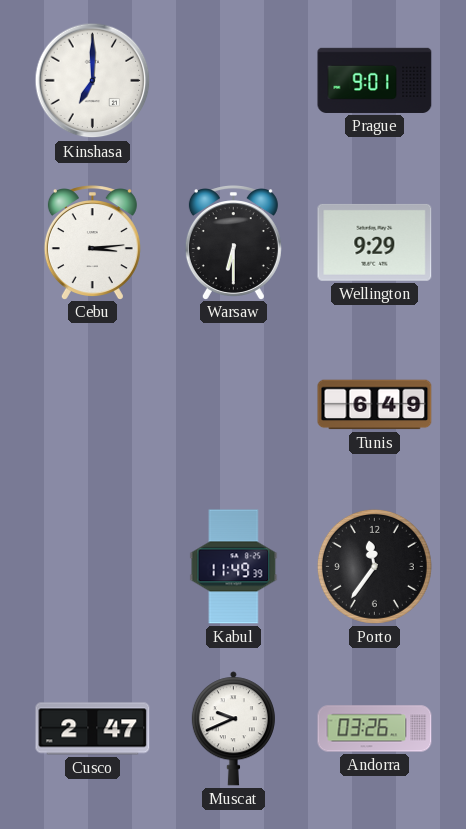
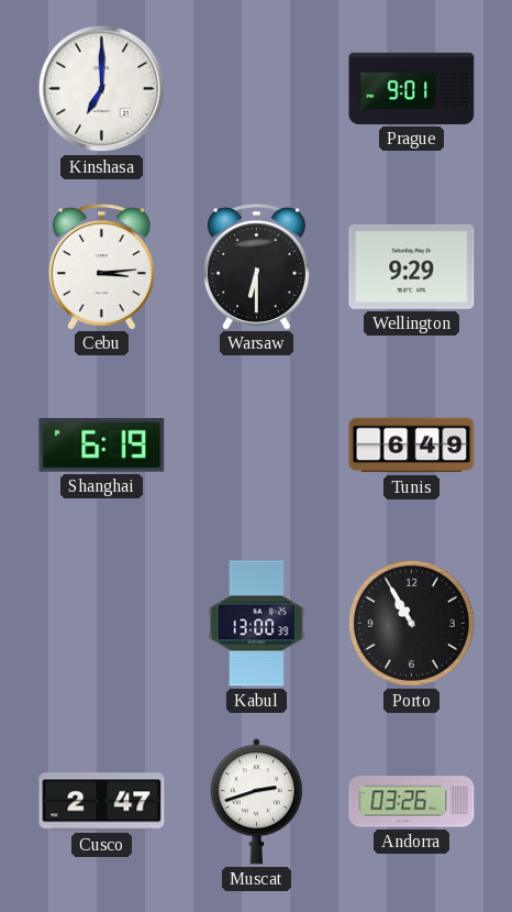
Shanghai: none -> 6:19
Kabul: 11:49 -> 13:00
Porto: 11:36 -> 10:55
Muscat: 9:41 -> 2:42
